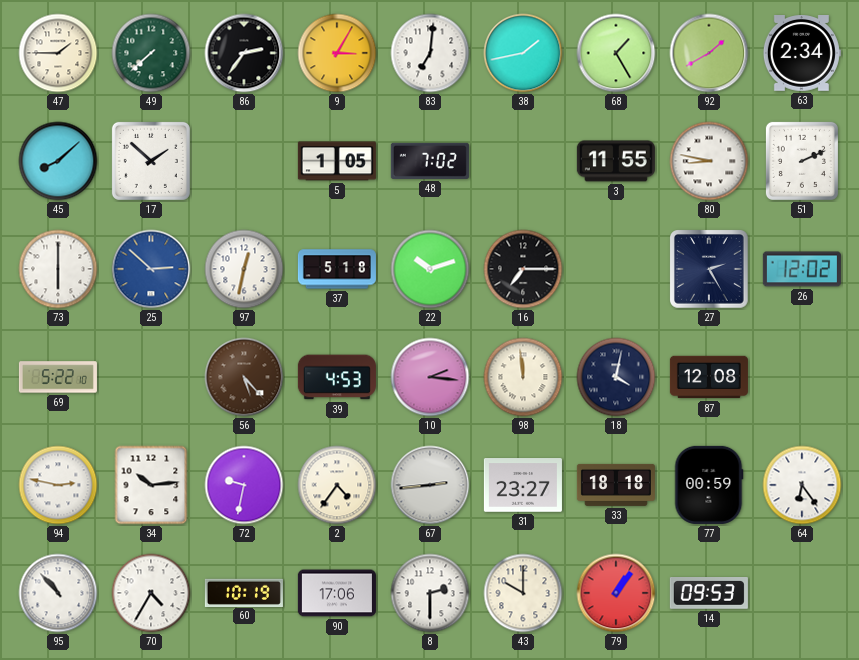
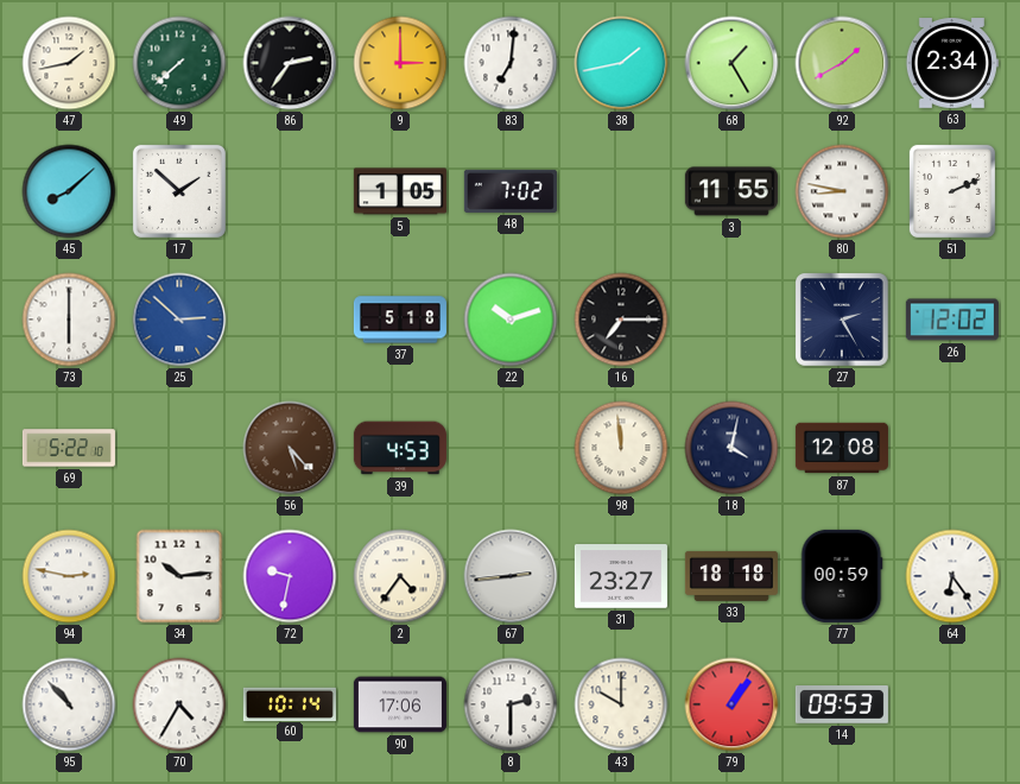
47: 1:45 -> 1:43
9: 3:05 -> 3:00
97: 12:32 -> none
10: 2:16 -> none
60: 10:19 -> 10:14
